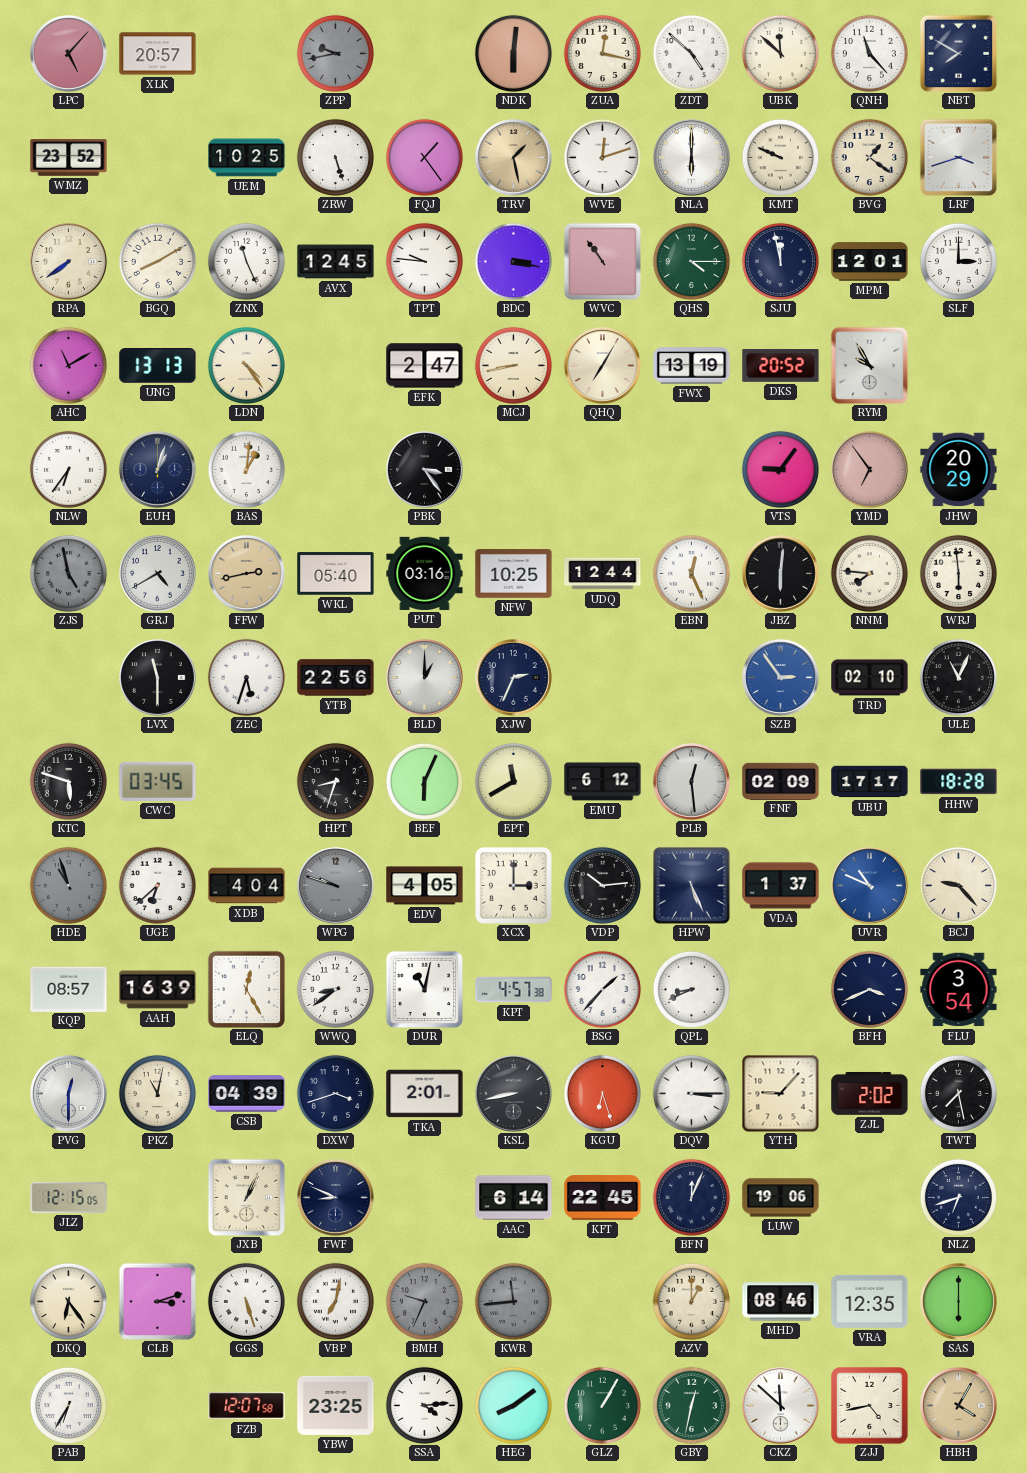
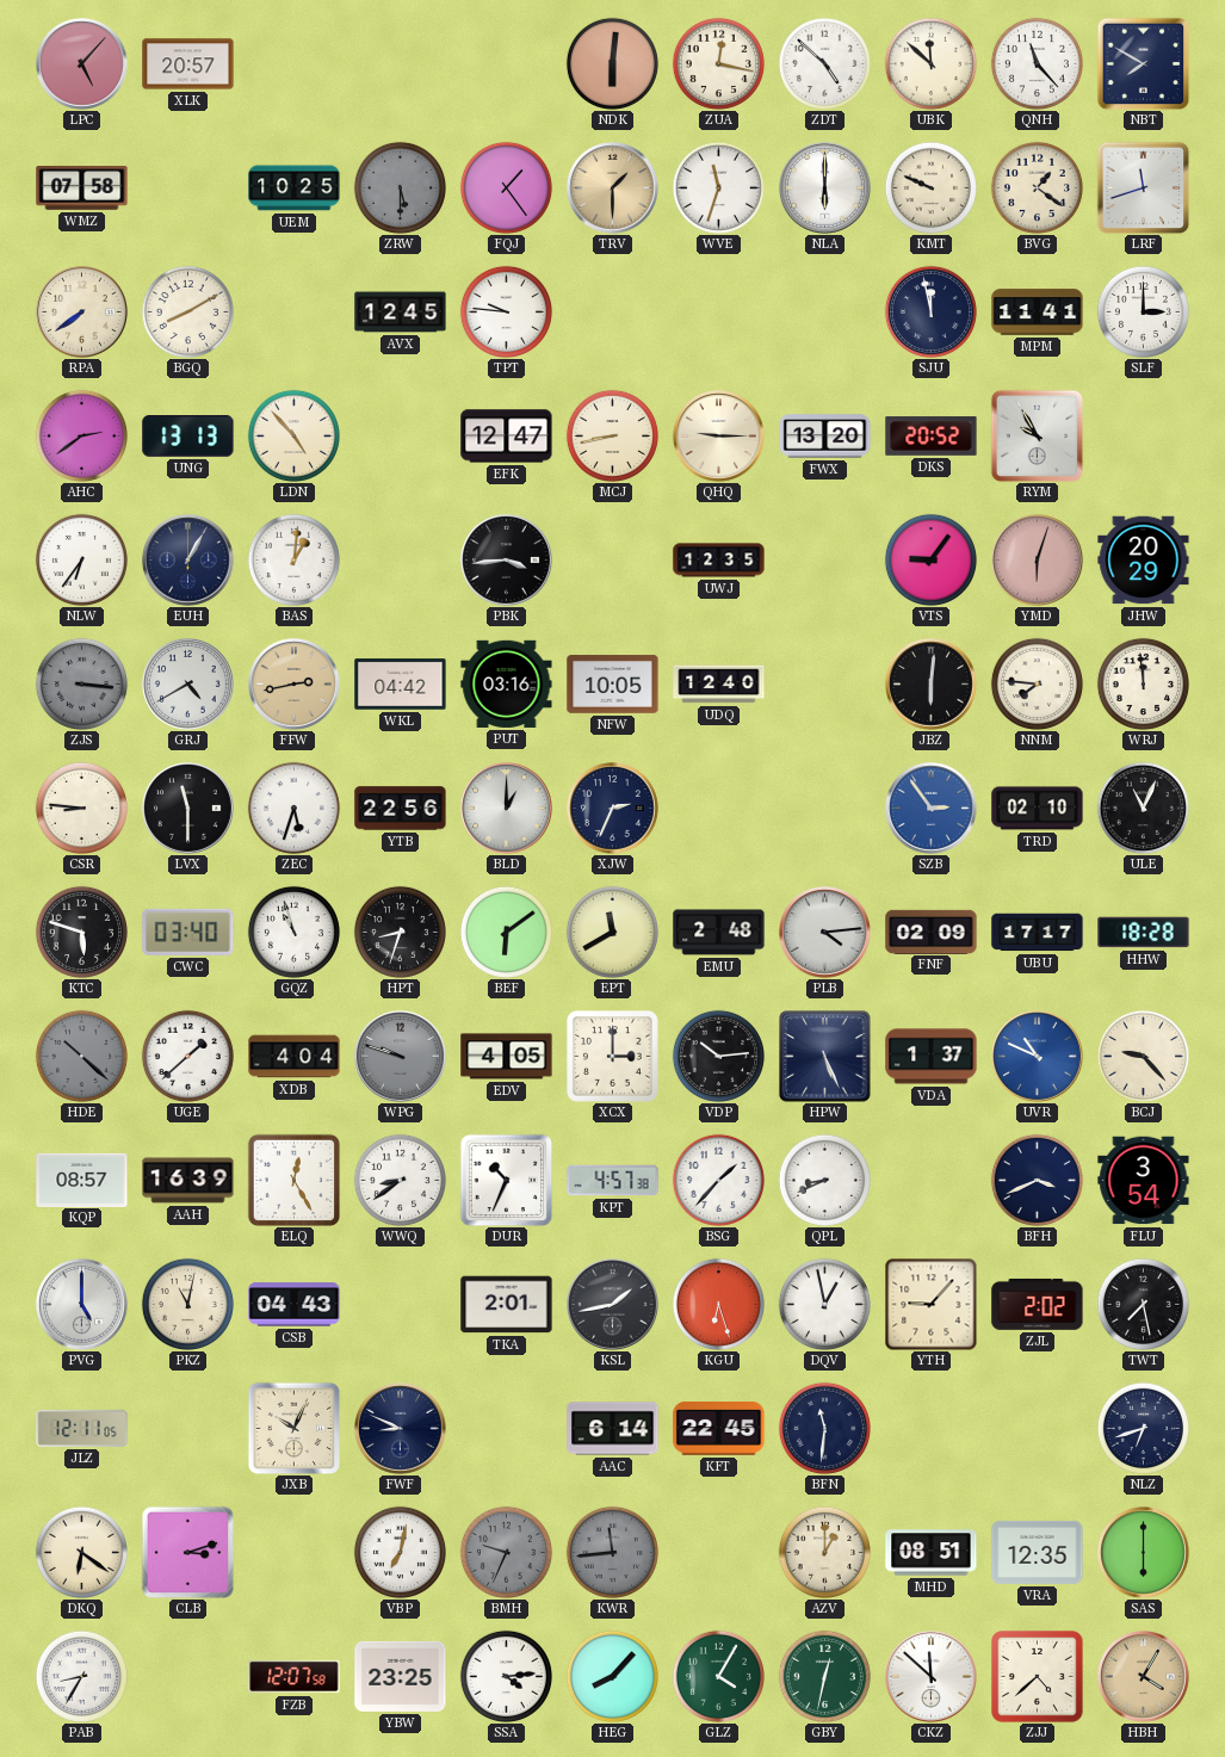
ZPP: 9:43 -> none
WMZ: 23:52 -> 07:58
ZRW: 5:27 -> 5:30
ZRW dial: white -> grey
TRV: 1:28 -> 1:30
WVE: 12:12 -> 11:33
LRF: 3:42 -> 11:42
ZNX: 11:26 -> none
BDC: 3:17 -> none
WVC: 10:54 -> none
QHS: 4:15 -> none
MPM: 12:01 -> 11:41
AHC: 11:10 -> 2:39
LDN: 4:24 -> 4:53
EFK: 2:47 -> 12:47
QHQ: 7:05 -> 9:15
FWX: 13:19 -> 13:20
EUH: 1:03 -> 1:05
PBK: 3:24 -> 3:44
UWJ: none -> 12:35
YMD: 6:54 -> 6:03
ZJS: 4:58 -> 3:16
WKL: 05:40 -> 04:42
NFW: 10:25 -> 10:05
UDQ: 12:44 -> 12:40
EBN: 12:26 -> none
WRJ: 5:59 -> 11:59
CSR: none -> 8:46
CWC: 03:45 -> 03:40
GQZ: none -> 10:57
BEF: 6:04 -> 6:09
EMU: 6:12 -> 2:48
PLB: 12:29 -> 4:14
HDE: 10:57 -> 10:22
UGE: 6:38 -> 1:38
DUR: 11:02 -> 10:34
PVG: 12:30 -> 5:00
CSB: 04:39 -> 04:43
DXW: 3:42 -> none
KSL: 8:43 -> 1:43
DQV: 3:15 -> 12:58
JLZ: 12:15 -> 12:11
JXB: 1:04 -> 10:04
BFN: 12:04 -> 11:31
LUW: 19:06 -> none
DKQ: 6:24 -> 6:21
GGS: 5:27 -> none
MHD: 08:46 -> 08:51
PAB: 6:35 -> 8:35
HEG: 8:09 -> 8:07
GLZ: 1:05 -> 4:05
ZJJ: 4:43 -> 4:38
